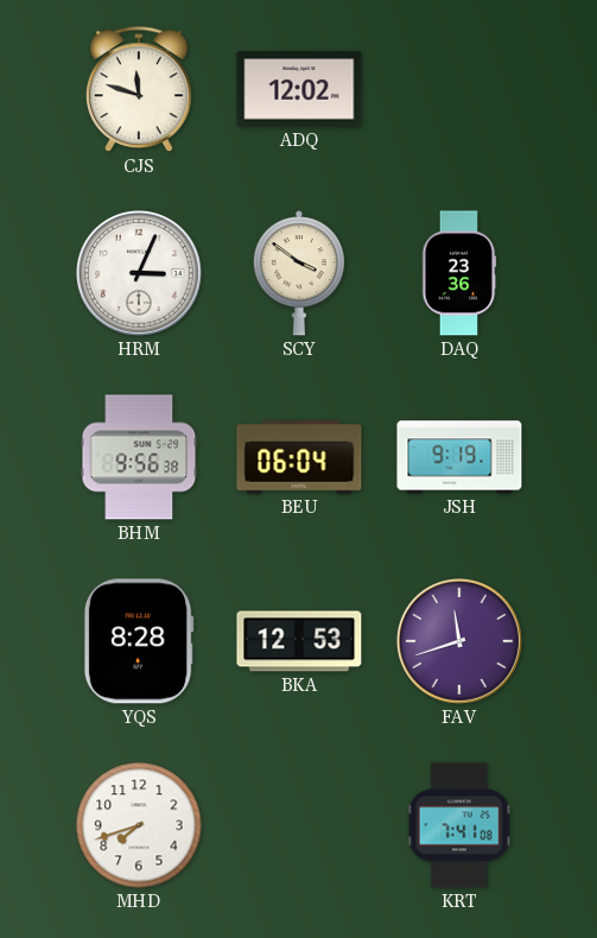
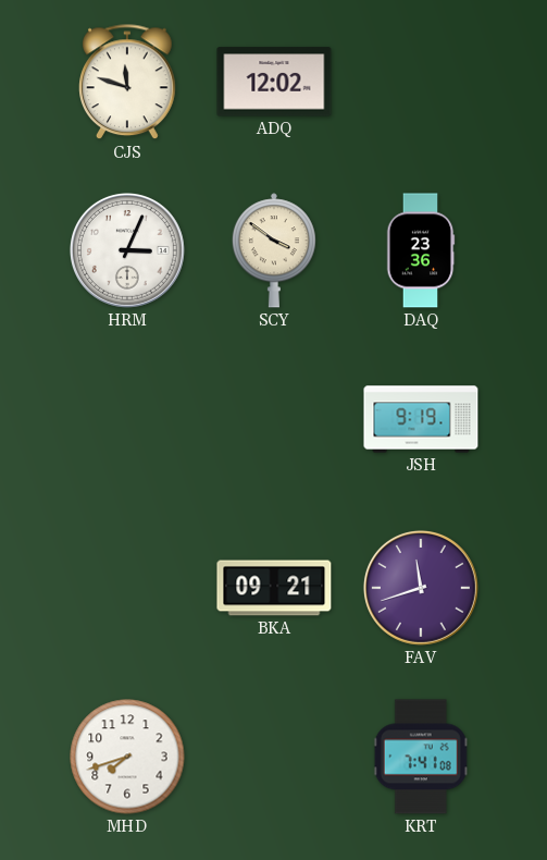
BHM: 9:56 -> none
BEU: 06:04 -> none
YQS: 8:28 -> none
BKA: 12:53 -> 09:21
